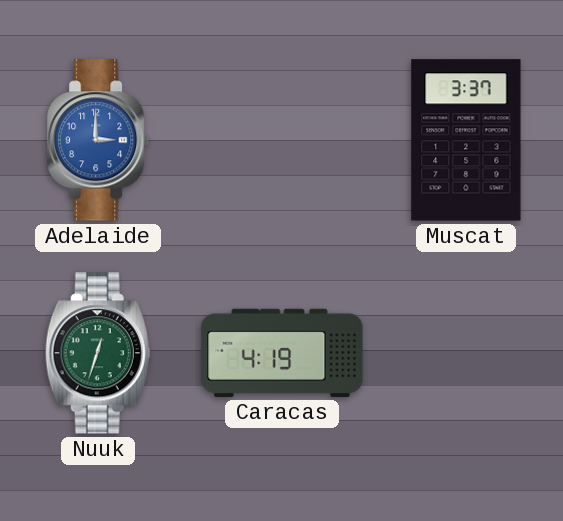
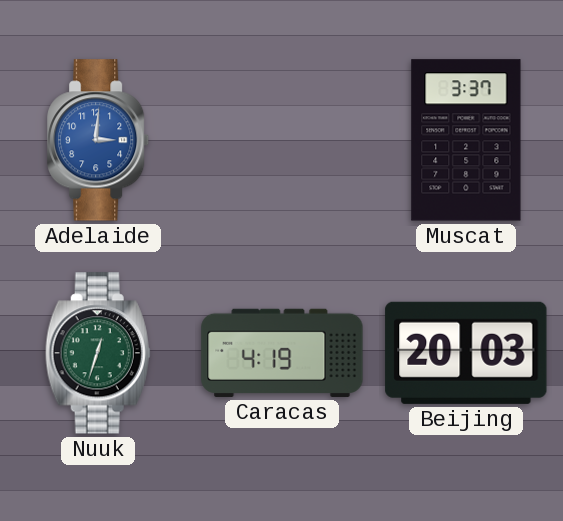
Adelaide: 3:00 -> 3:01
Beijing: none -> 20:03
